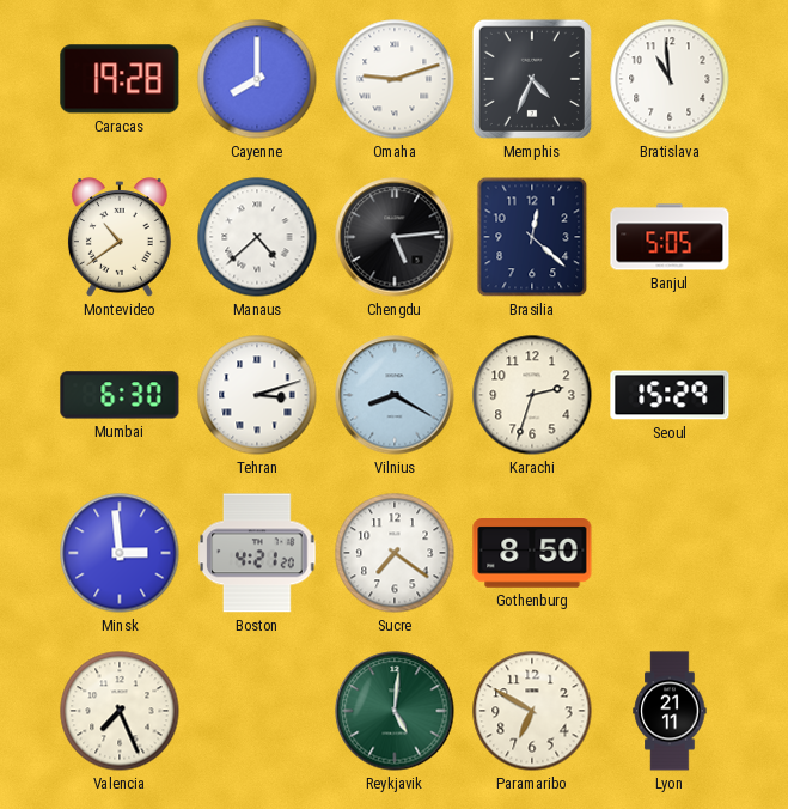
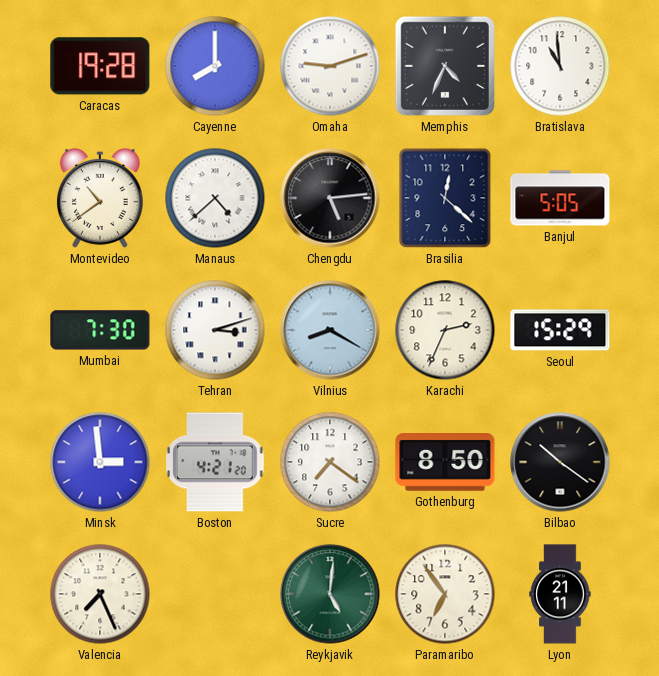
Mumbai: 6:30 -> 7:30
Karachi: 2:33 -> 2:34
Bilbao: none -> 10:21
Paramaribo: 6:50 -> 6:54
